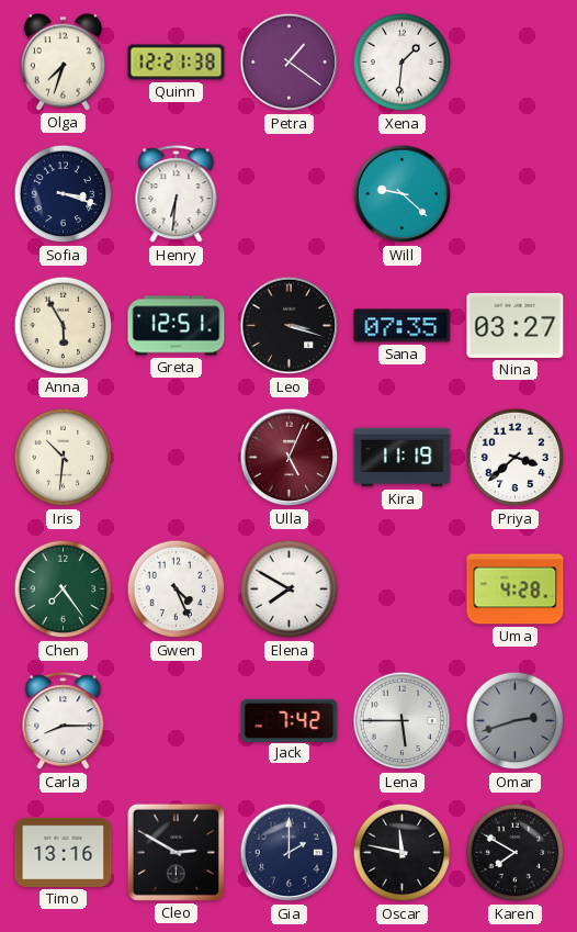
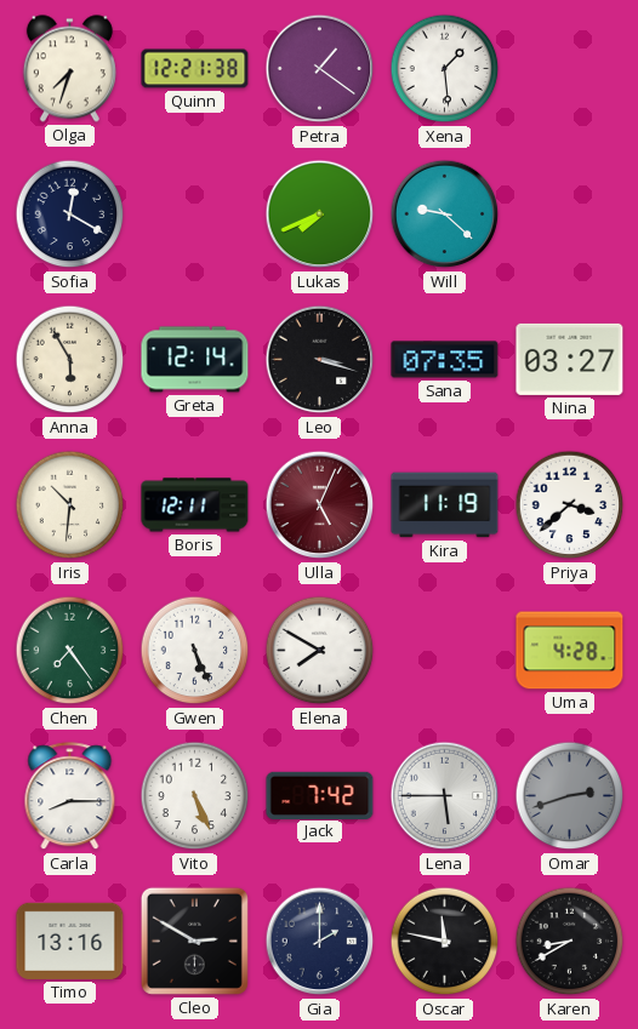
Xena: 1:31 -> 1:29
Sofia: 3:18 -> 12:20
Henry: 6:31 -> none
Lukas: none -> 7:41
Greta: 12:51 -> 12:14
Boris: none -> 12:11
Gwen: 4:26 -> 5:26
Vito: none -> 5:26
Karen: 7:50 -> 8:40
